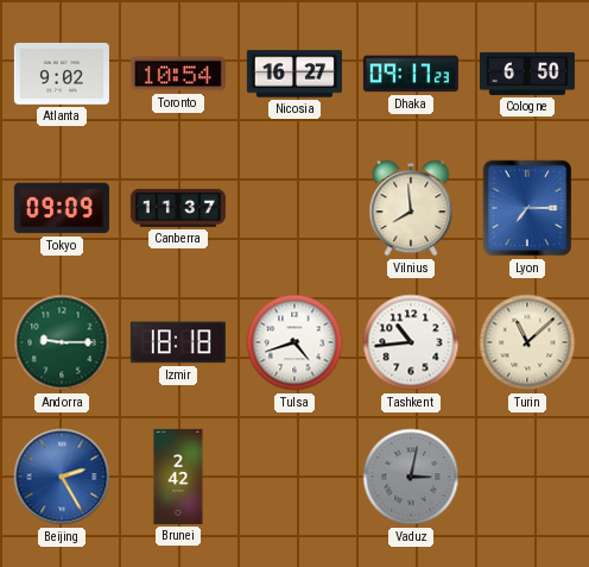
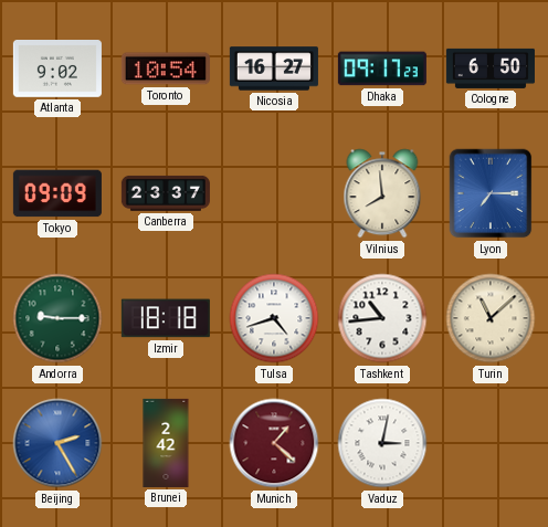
Canberra: 11:37 -> 23:37
Munich: none -> 1:22
Vaduz dial: grey -> white
